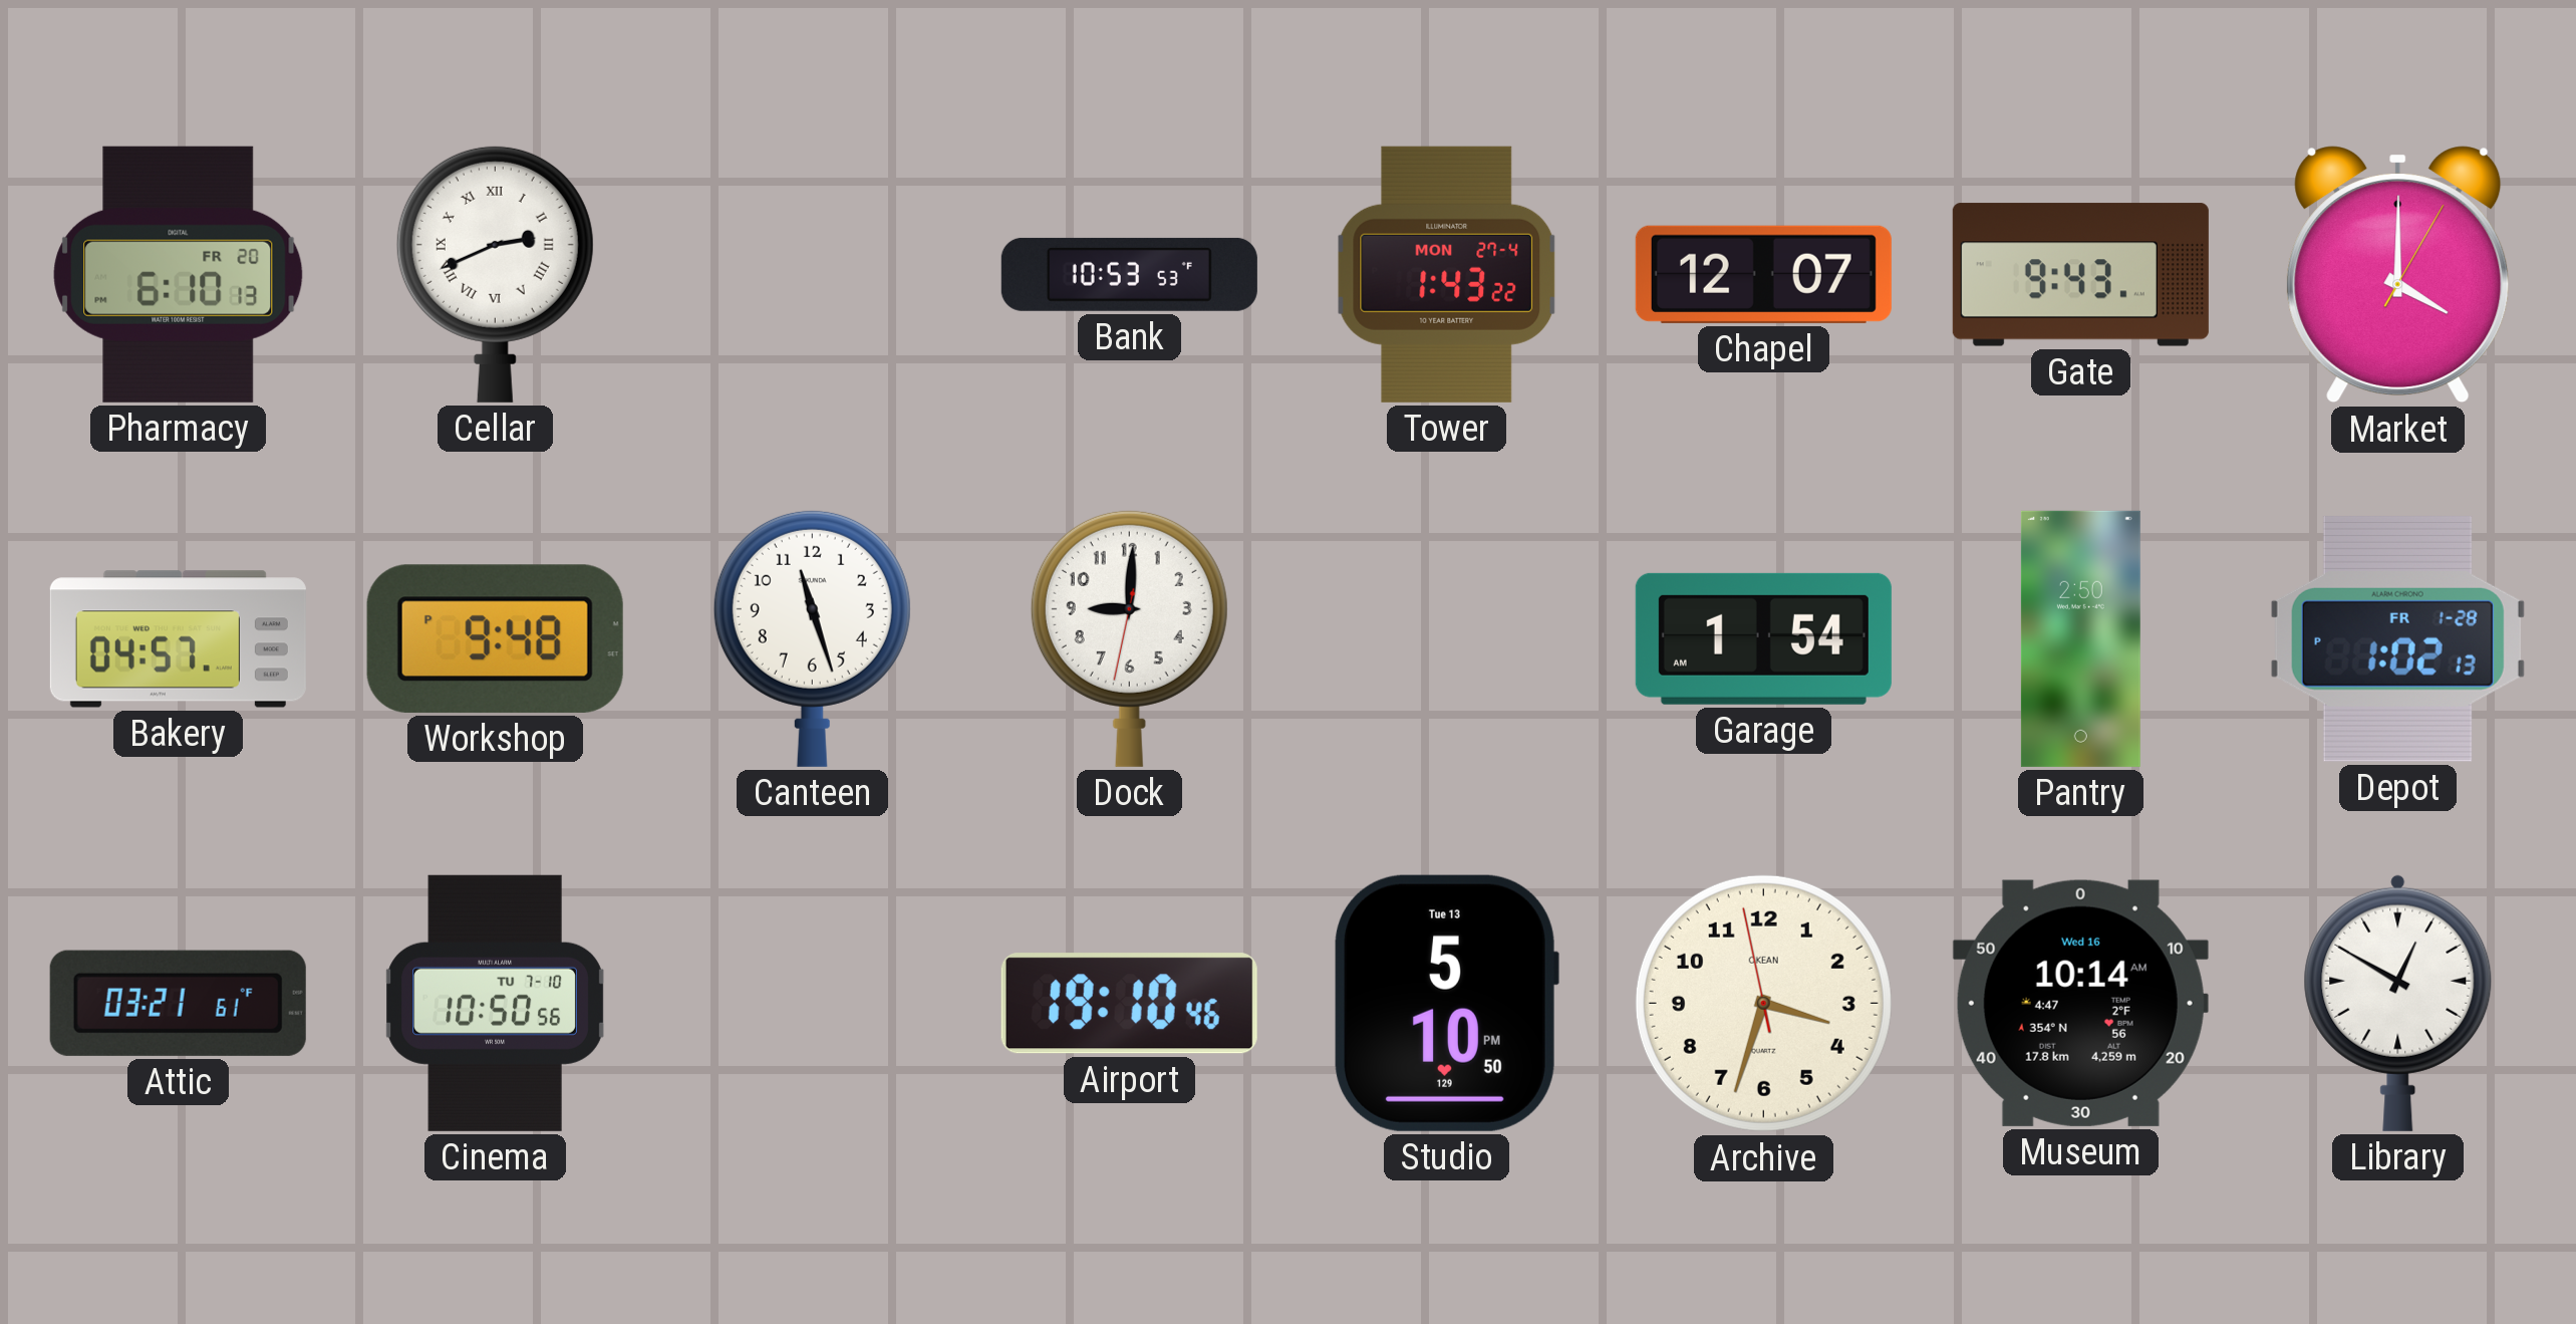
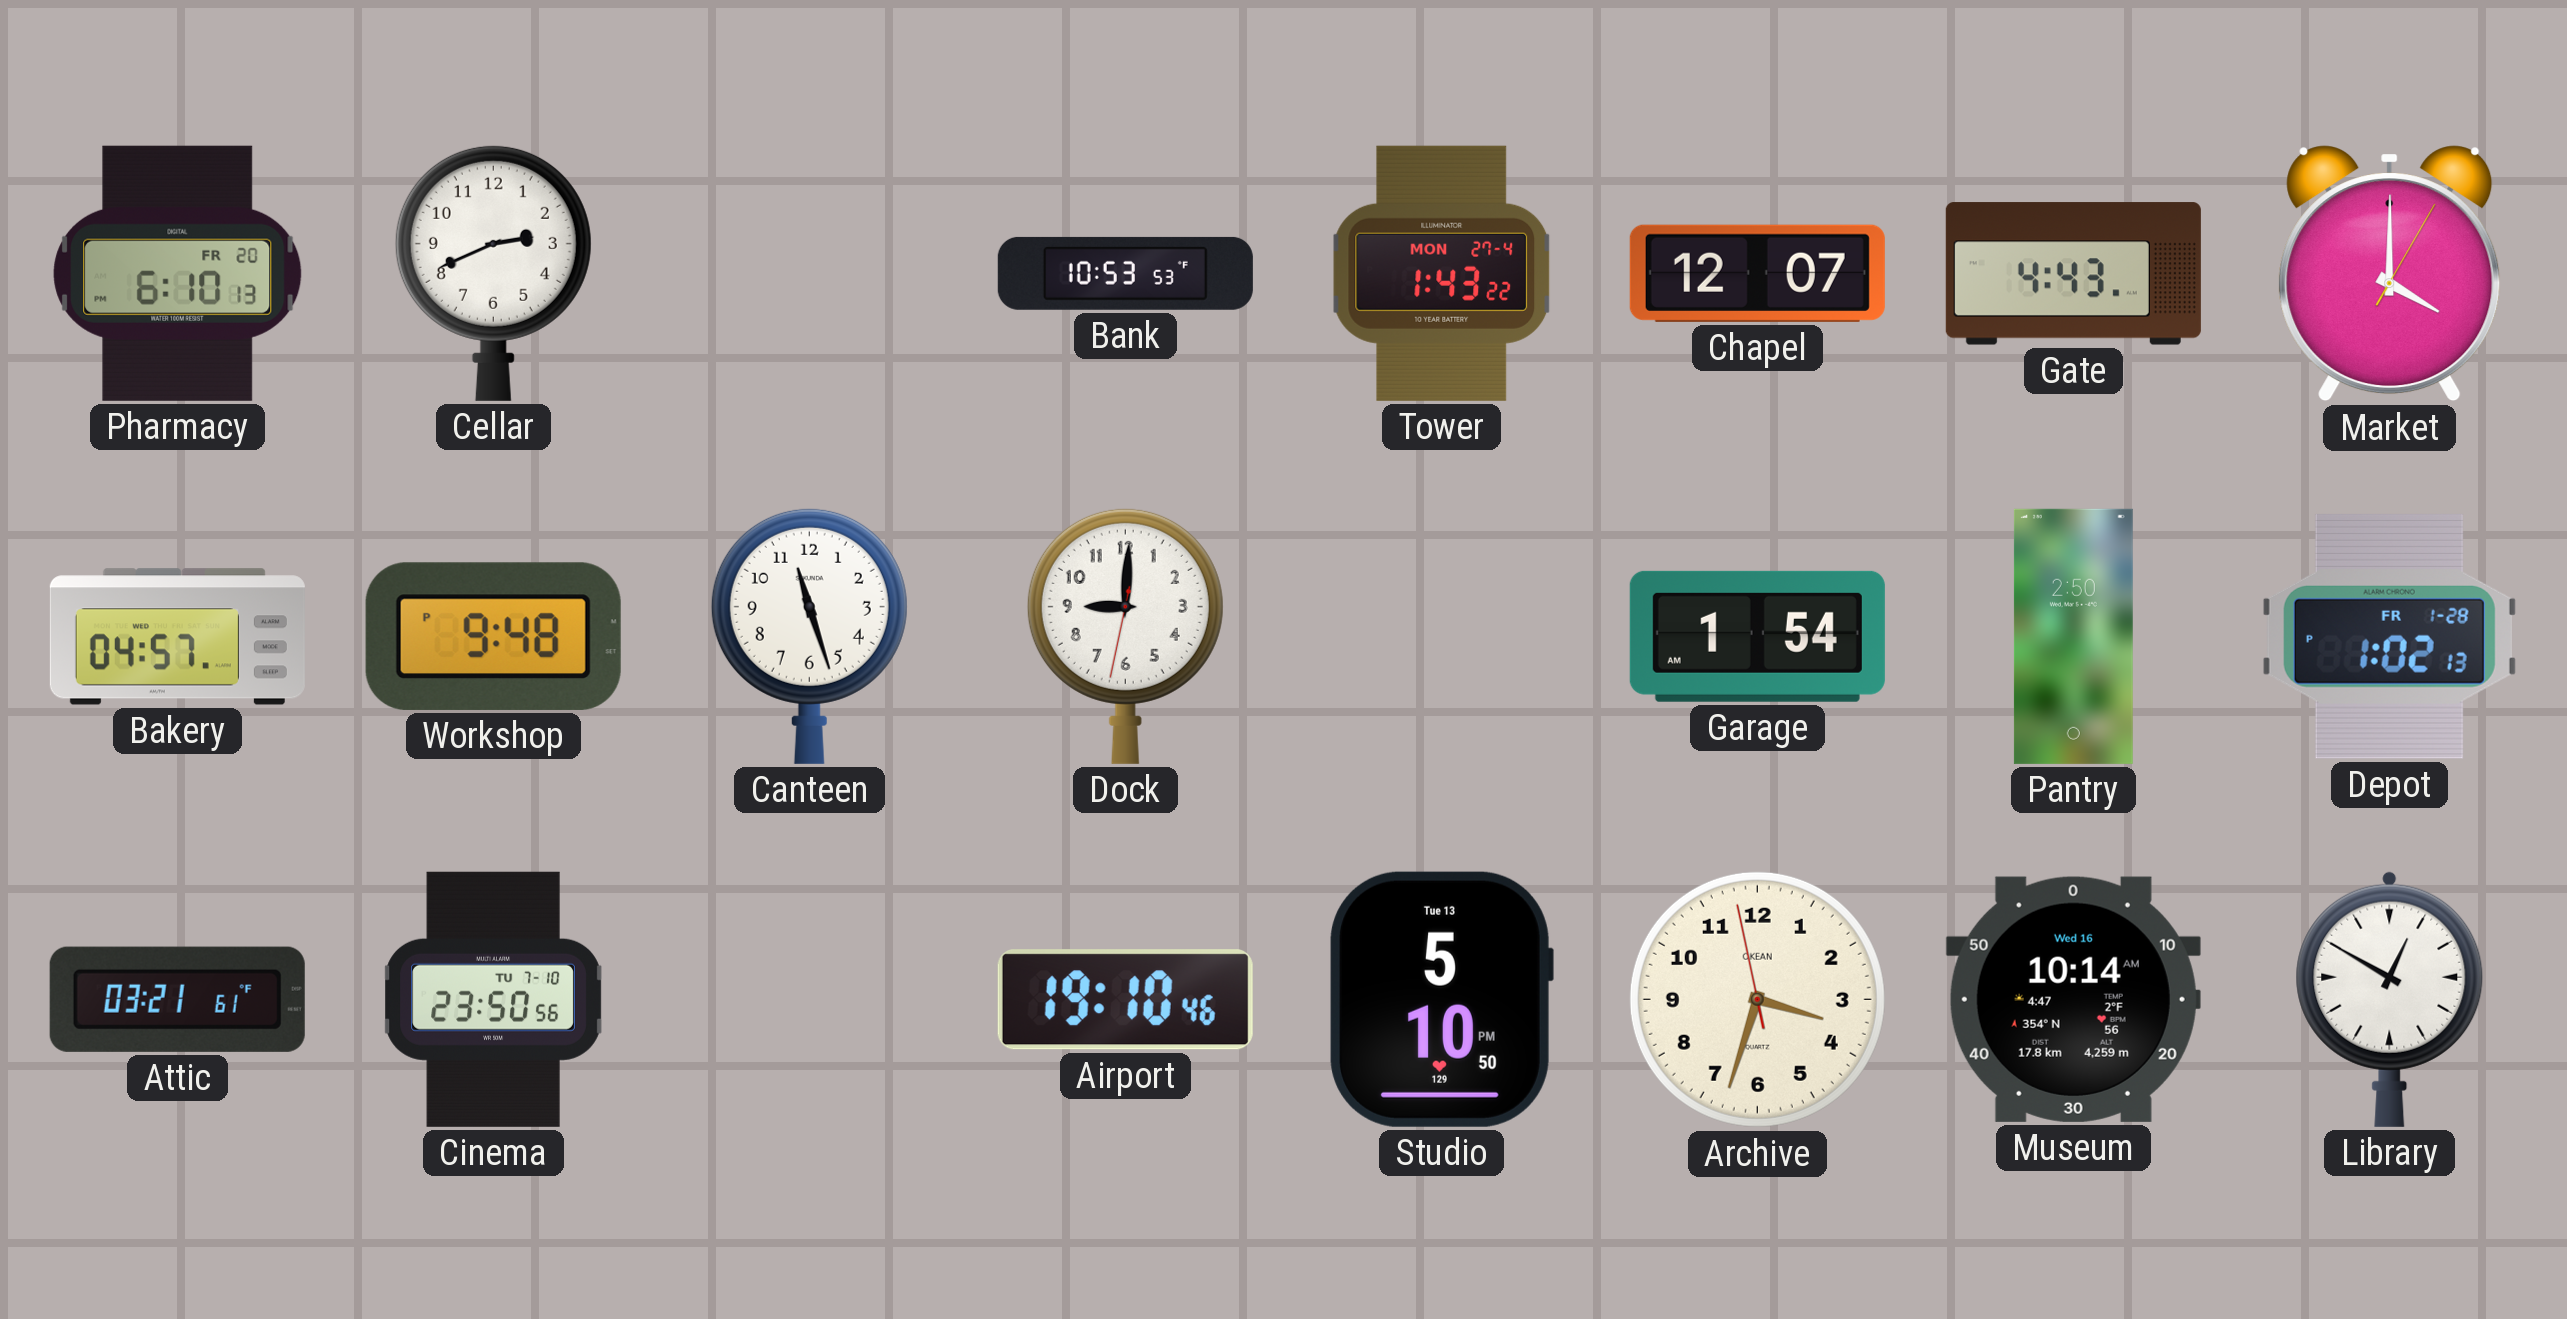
Cellar numerals: Roman -> Arabic
Gate: 9:43 -> 4:43
Cinema: 10:50 -> 23:50
